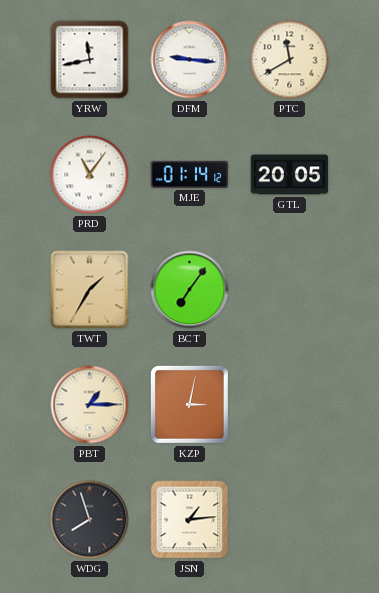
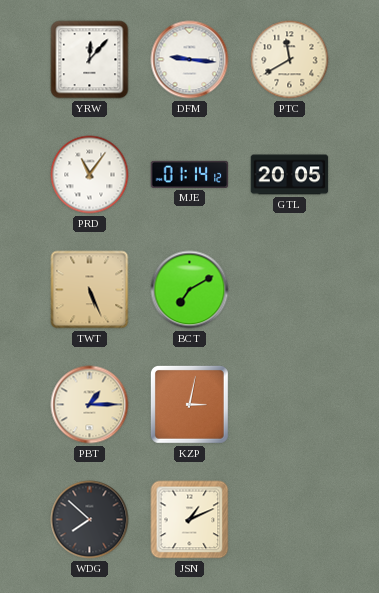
YRW: 11:43 -> 12:07
TWT: 1:35 -> 5:26
BCT: 7:06 -> 7:10
WDG: 7:57 -> 7:52
JSN: 1:14 -> 1:11
